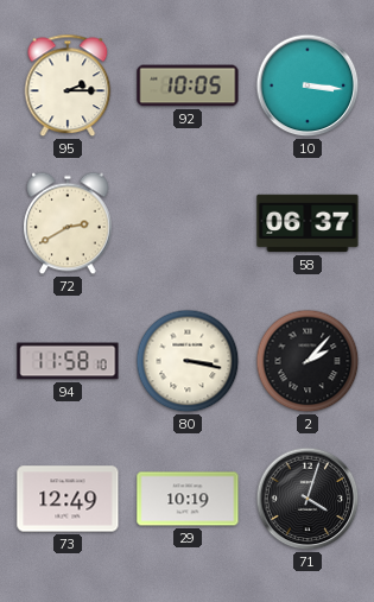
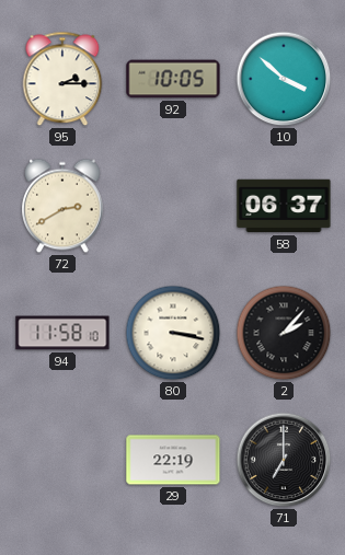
10: 3:16 -> 3:52
73: 12:49 -> none
29: 10:19 -> 22:19
71: 4:03 -> 7:00
